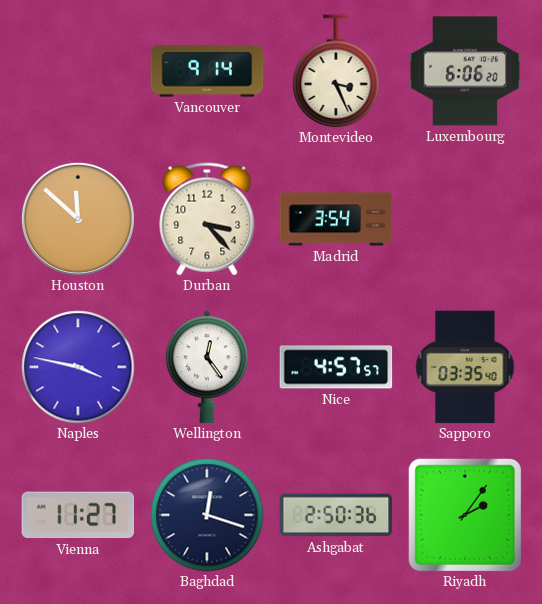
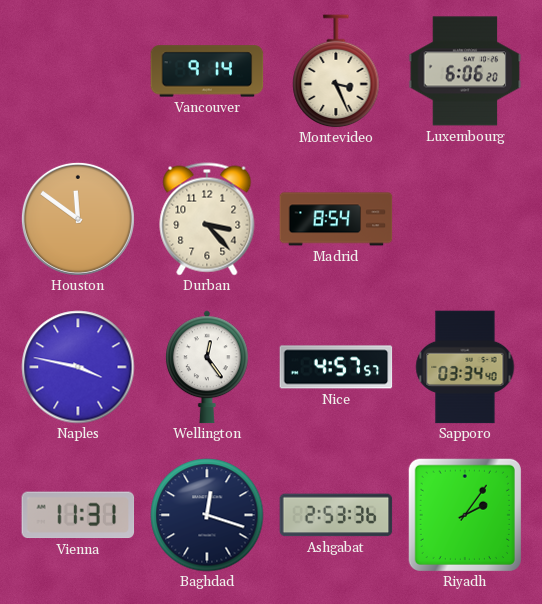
Houston: 11:52 -> 11:51
Madrid: 3:54 -> 8:54
Sapporo: 03:35 -> 03:34
Vienna: 11:27 -> 11:31
Ashgabat: 2:50 -> 2:53
